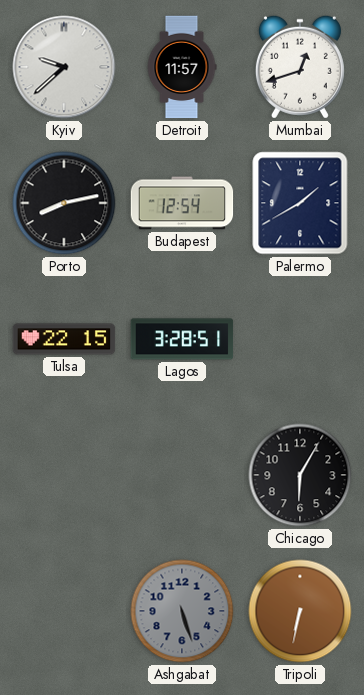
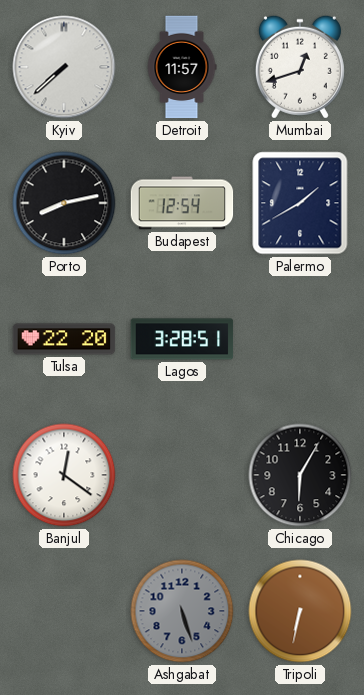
Kyiv: 9:38 -> 7:38
Tulsa: 22:15 -> 22:20
Banjul: none -> 12:21
